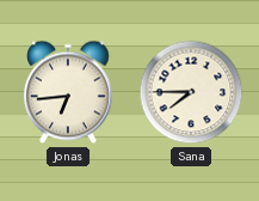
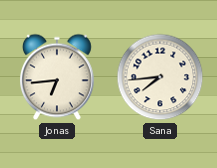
Sana: 7:45 -> 7:44
